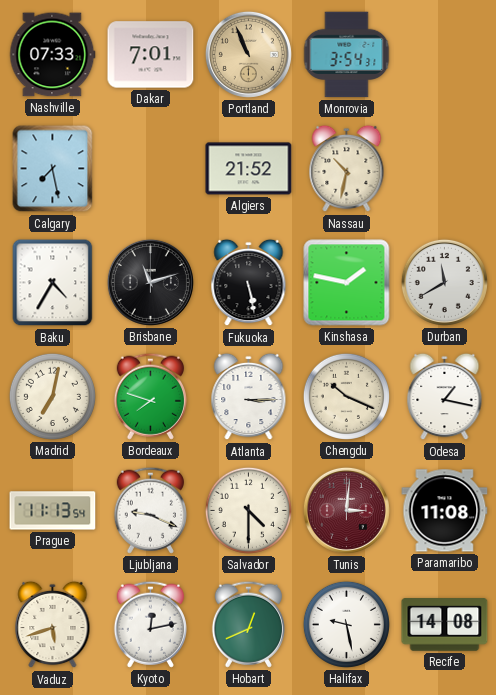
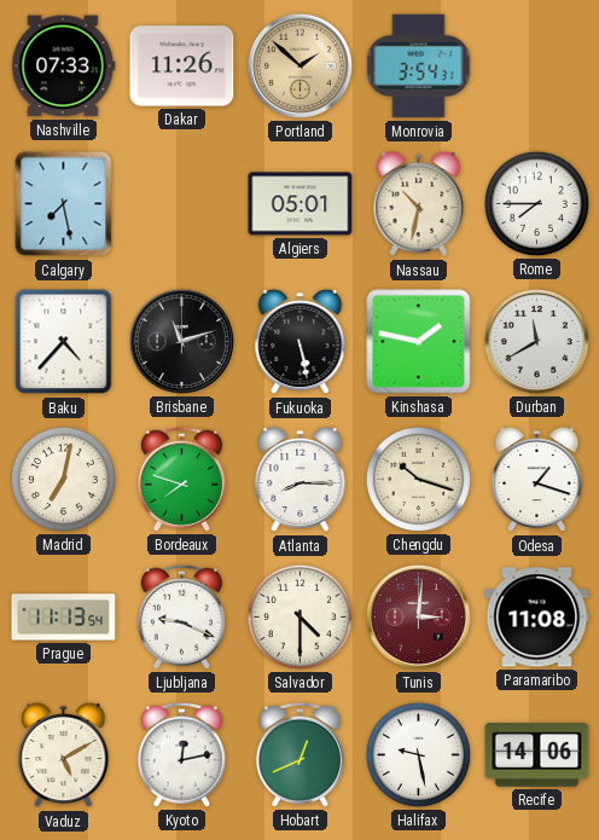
Dakar: 7:01 -> 11:26
Portland: 10:56 -> 1:52
Algiers: 21:52 -> 05:01
Rome: none -> 7:45
Baku: 4:35 -> 4:37
Atlanta: 3:15 -> 8:15
Chengdu: 10:19 -> 10:18
Odesa: 1:17 -> 1:18
Vaduz: 5:42 -> 5:10
Recife: 14:08 -> 14:06
